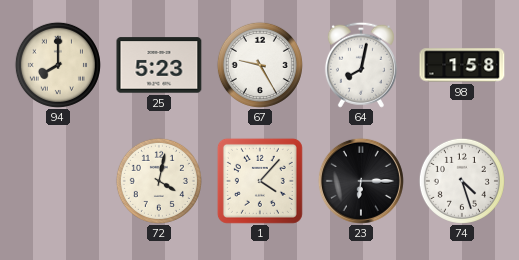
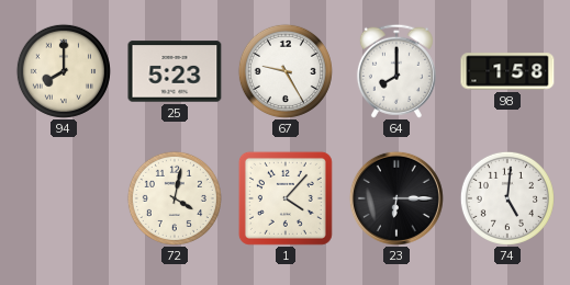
64: 8:02 -> 8:00
74: 4:27 -> 5:01
